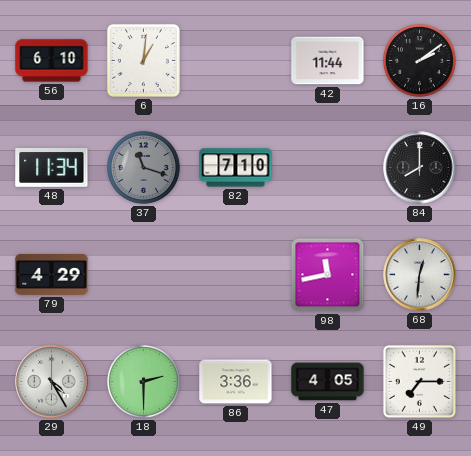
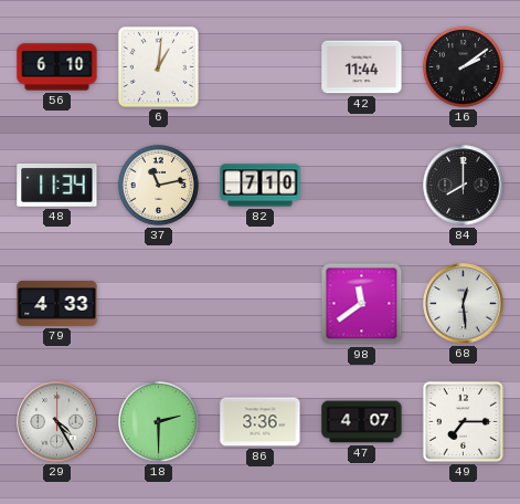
37: 11:18 -> 11:13
37 dial: grey -> cream
79: 4:29 -> 4:33
98: 11:43 -> 11:39
68: 12:31 -> 12:29
47: 4:05 -> 4:07
